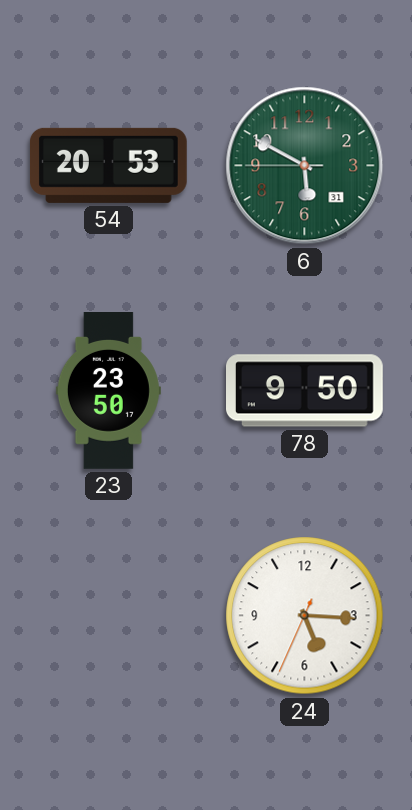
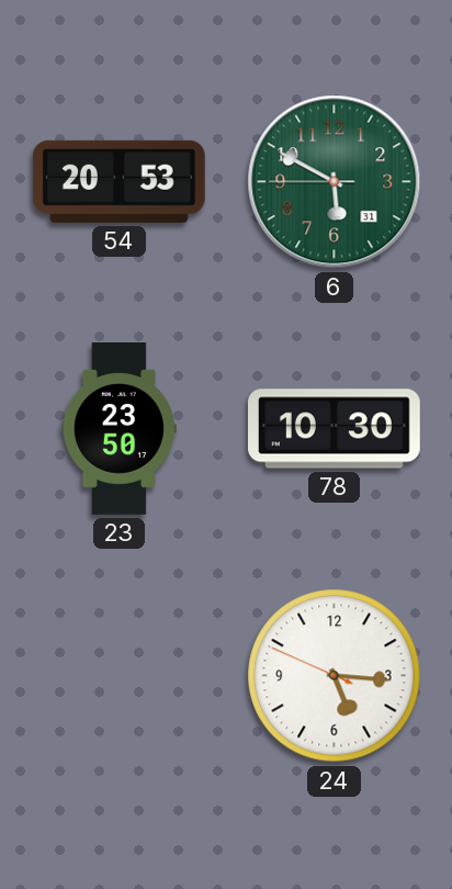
78: 9:50 -> 10:30
24: 5:15:34 -> 5:15:49
